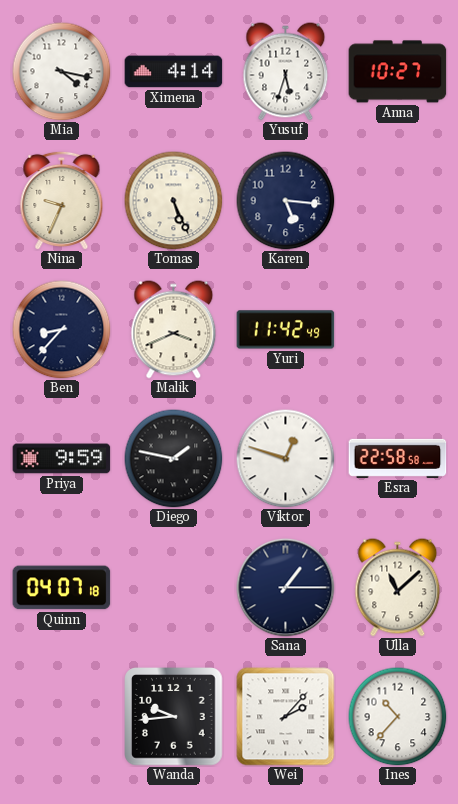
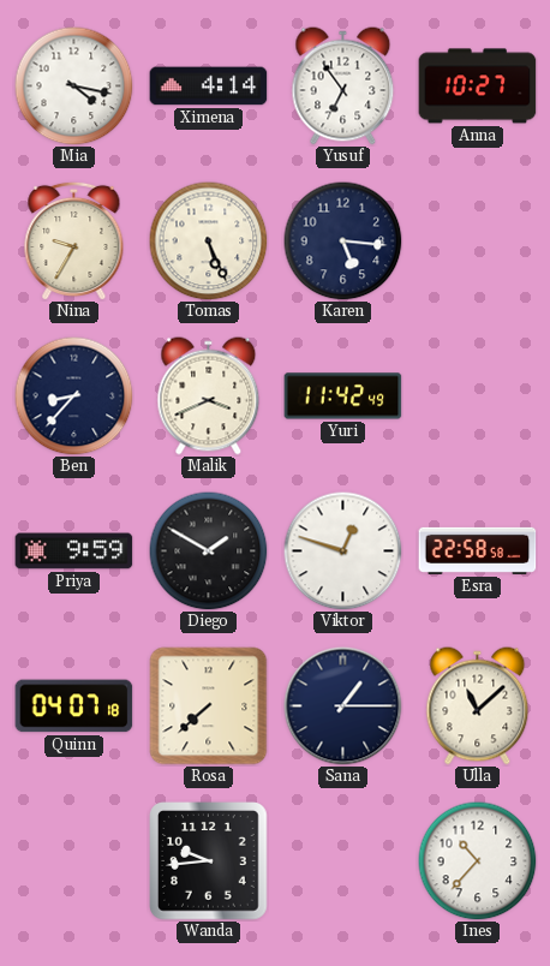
Yusuf: 5:33 -> 6:54
Nina: 9:34 -> 9:35
Diego: 1:47 -> 1:50
Rosa: none -> 7:38
Wei: 2:07 -> none
